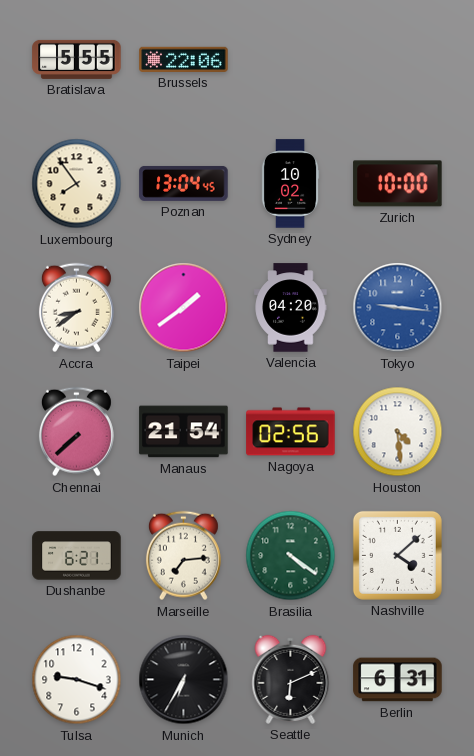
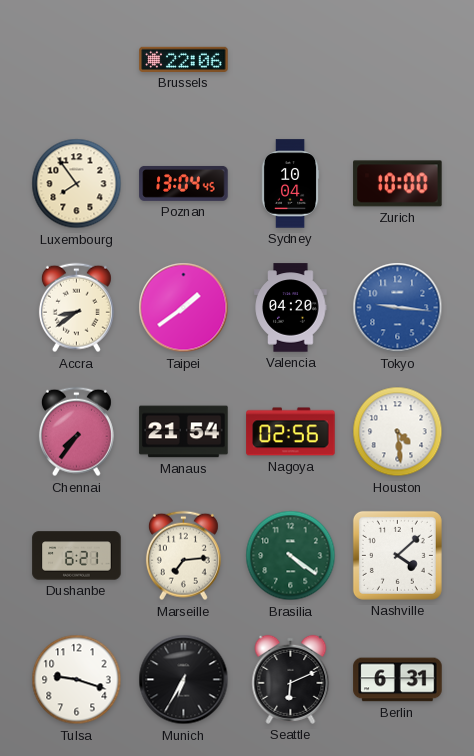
Bratislava: 5:55 -> none
Sydney: 10:02 -> 10:04
Chennai: 7:38 -> 7:36
